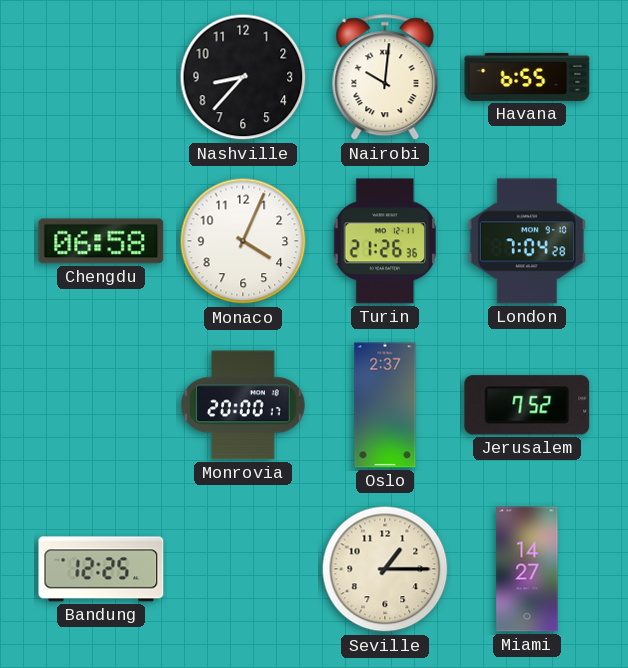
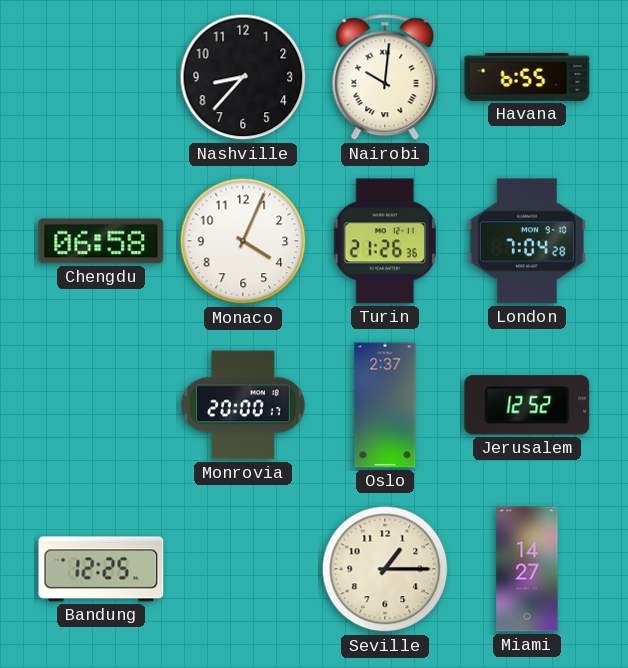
Jerusalem: 7:52 -> 12:52
